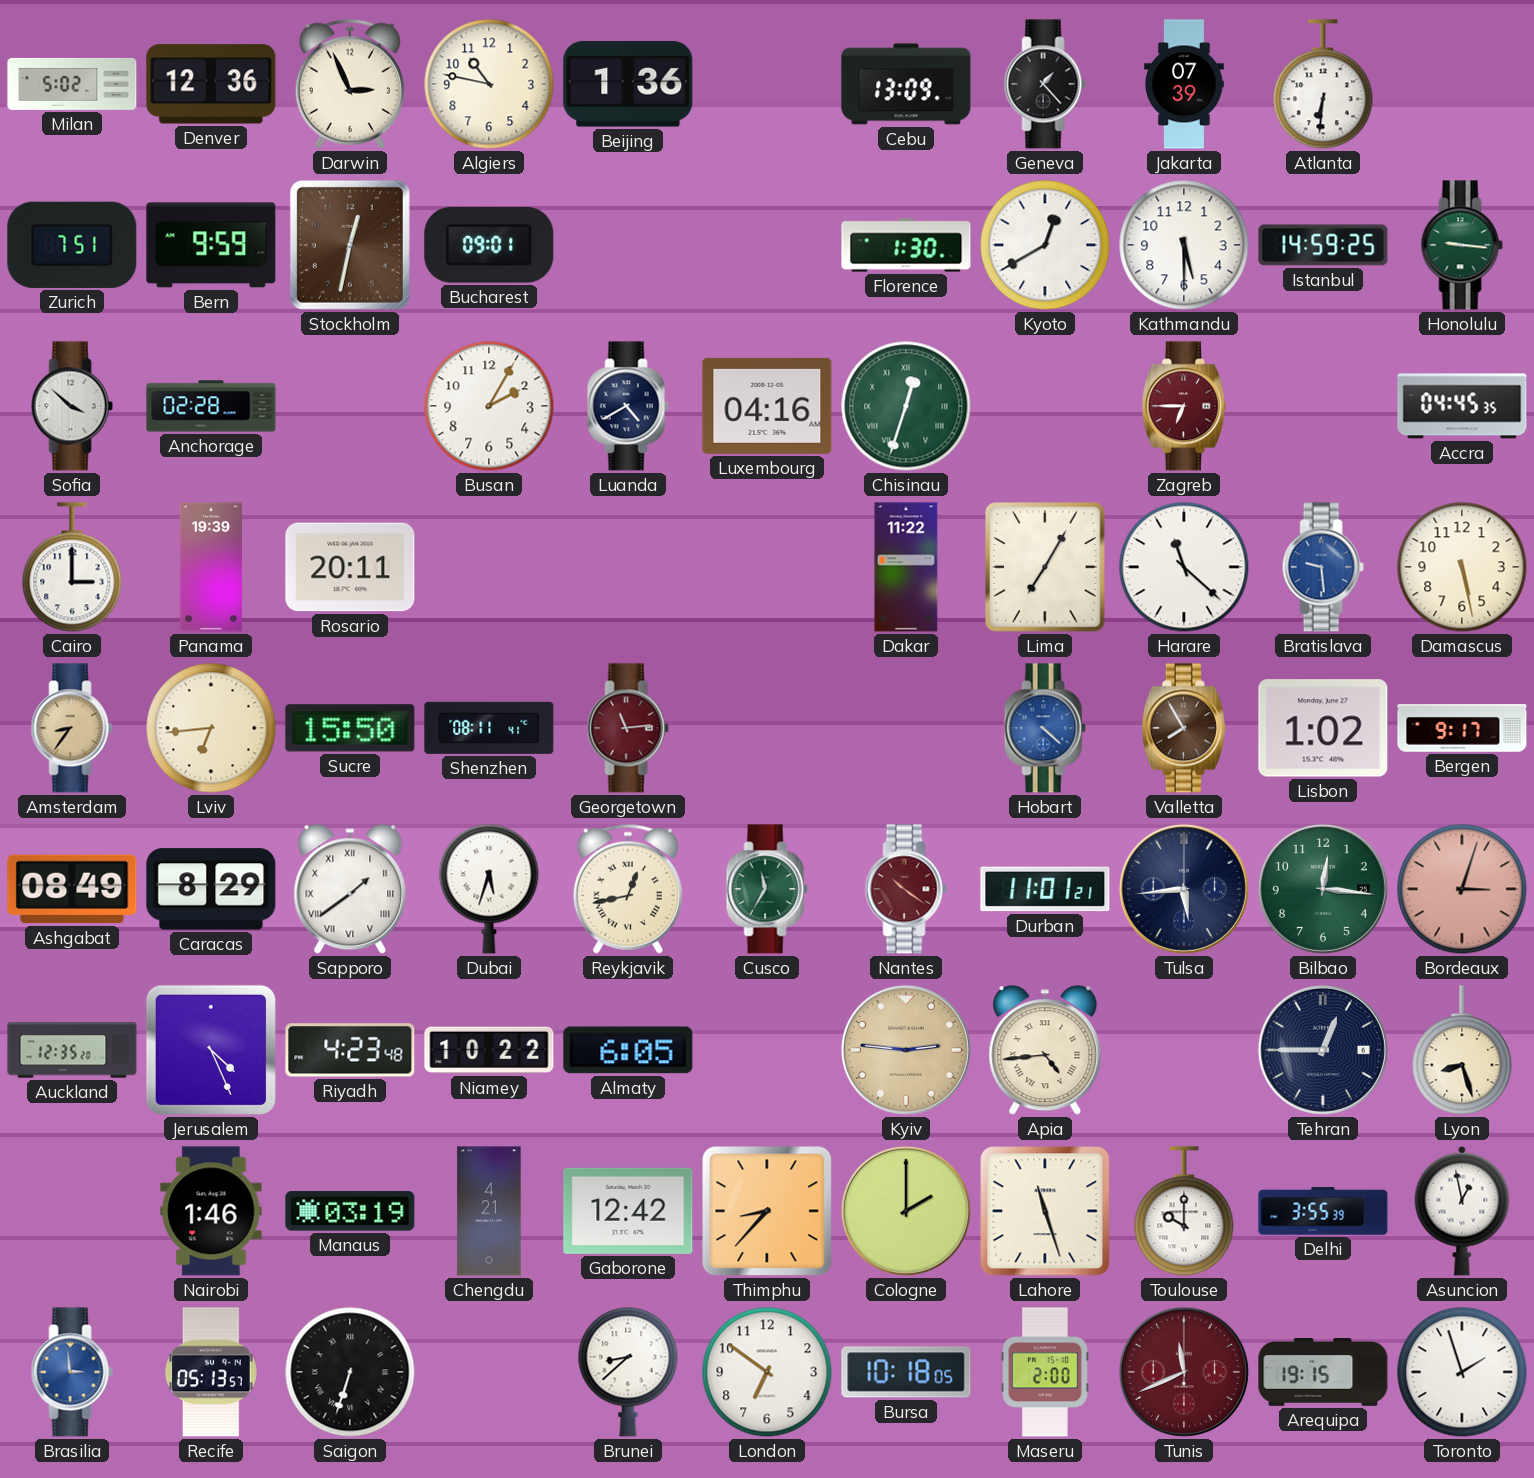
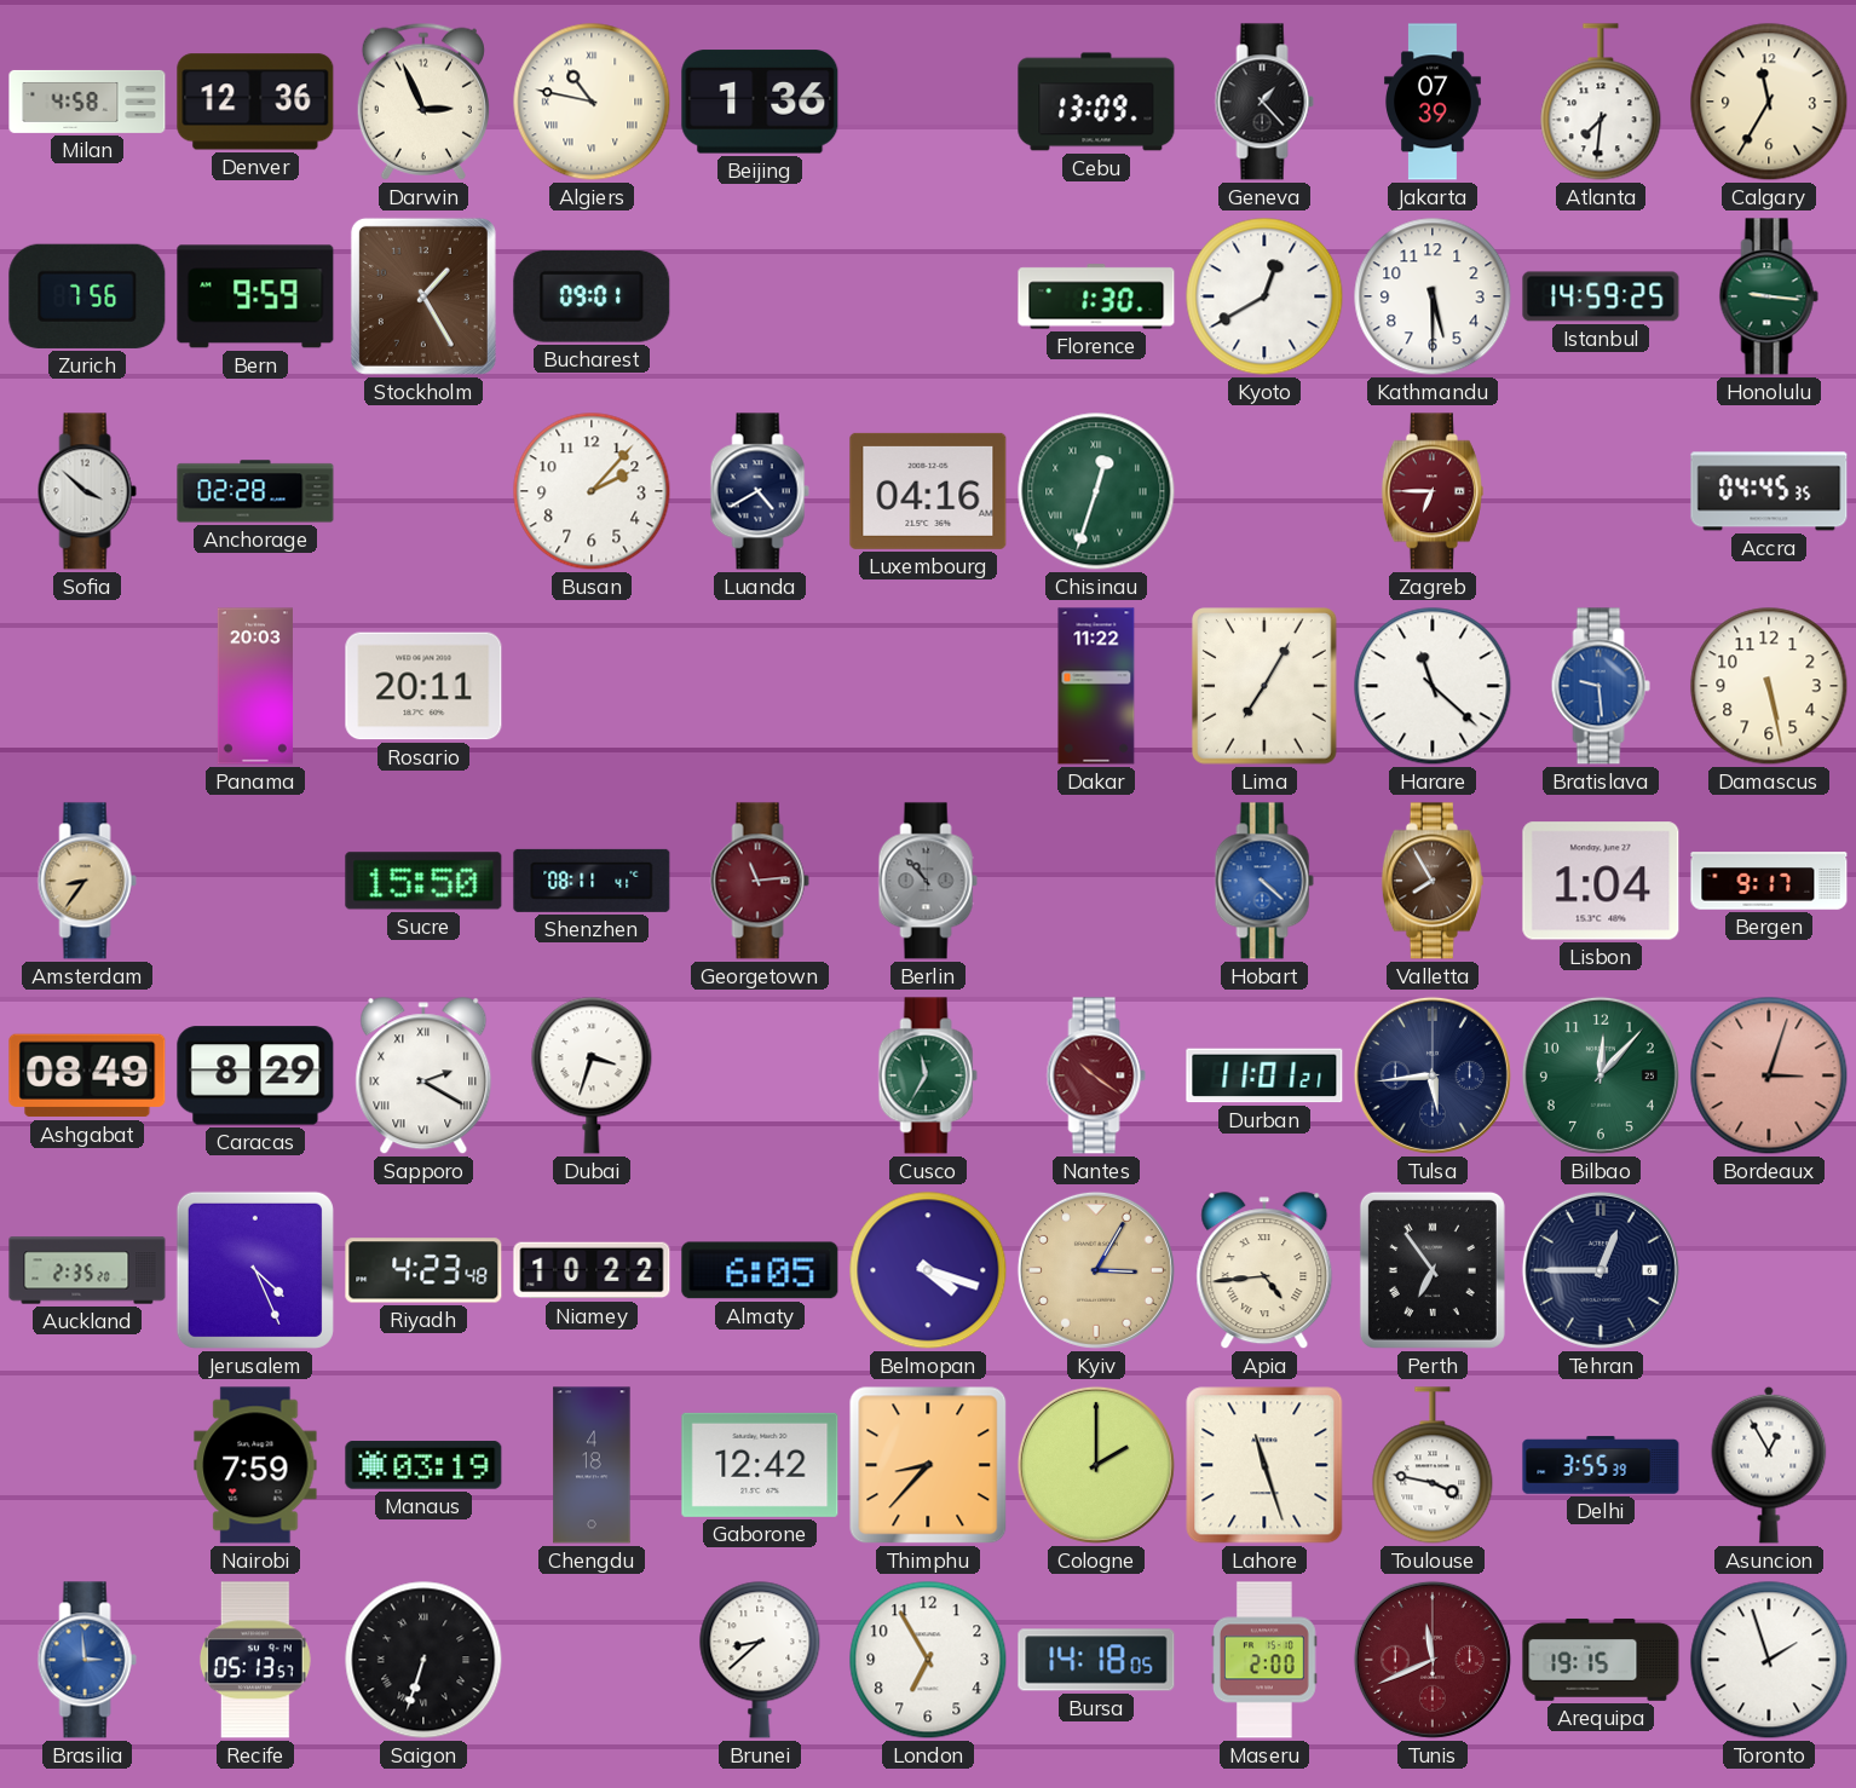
Milan: 5:02 -> 4:58
Algiers numerals: Arabic -> Roman
Atlanta: 6:31 -> 7:31
Calgary: none -> 11:35
Zurich: 7:51 -> 7:56
Stockholm: 12:32 -> 1:25
Busan: 2:05 -> 2:07
Cairo: 3:00 -> none
Panama: 19:39 -> 20:03
Lviv: 6:44 -> none
Berlin: none -> 10:53
Lisbon: 1:02 -> 1:04
Sapporo: 1:39 -> 2:20
Dubai: 5:33 -> 3:33
Reykjavik: 12:43 -> none
Bilbao: 12:16 -> 12:07
Auckland: 12:35 -> 2:35
Belmopan: none -> 4:18
Kyiv: 2:46 -> 3:05
Perth: none -> 6:54
Lyon: 8:27 -> none
Nairobi: 1:46 -> 7:59
Chengdu: 4:21 -> 4:18
Toulouse: 10:00 -> 3:47
Asuncion: 12:58 -> 12:55
London: 6:51 -> 6:55
Bursa: 10:18 -> 14:18
